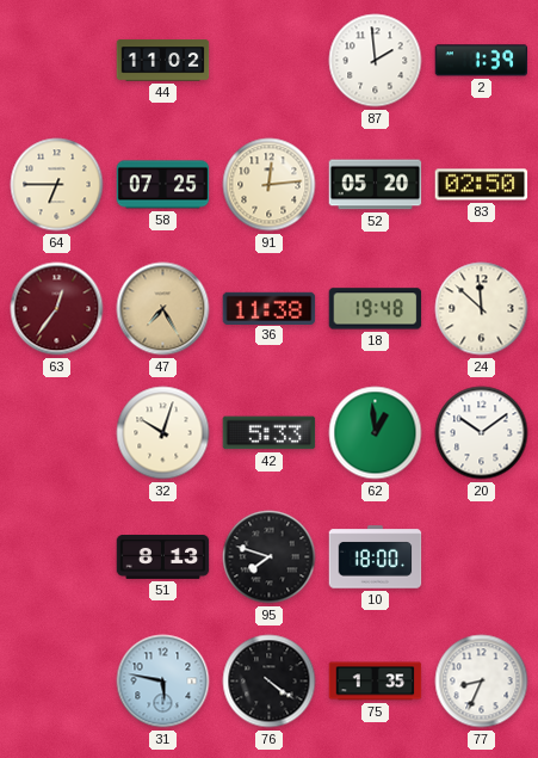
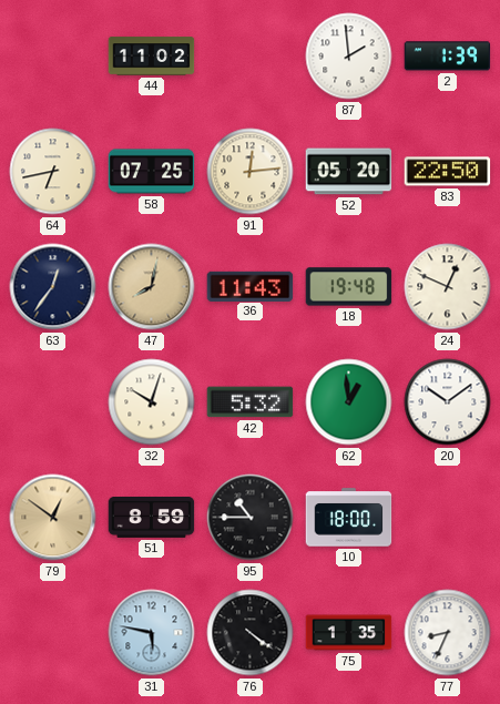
64: 6:45 -> 6:43
83: 02:50 -> 22:50
63 dial: burgundy -> navy
47: 7:25 -> 8:02
36: 11:38 -> 11:43
24: 11:52 -> 12:49
42: 5:33 -> 5:32
79: none -> 12:51
51: 8:13 -> 8:59
95: 7:48 -> 10:45
